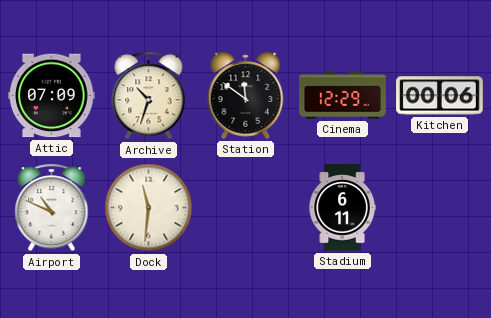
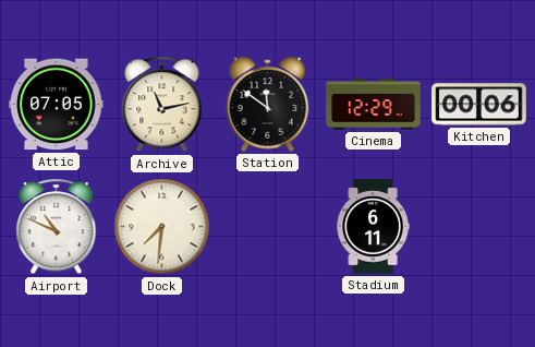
Attic: 07:09 -> 07:05
Archive: 10:33 -> 11:13
Dock: 11:31 -> 7:31
